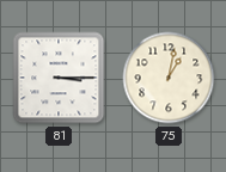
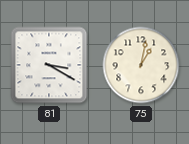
81: 3:15 -> 3:20
